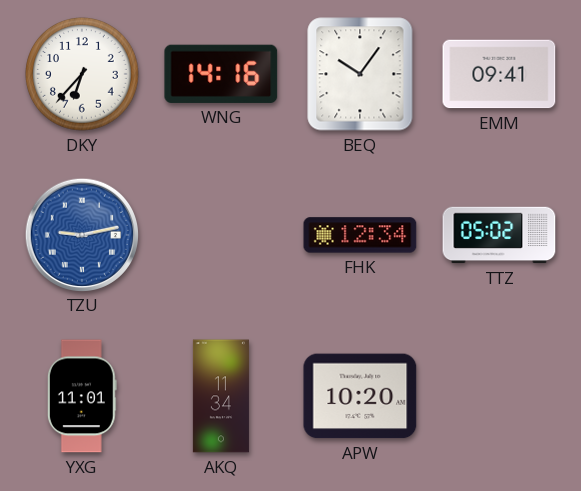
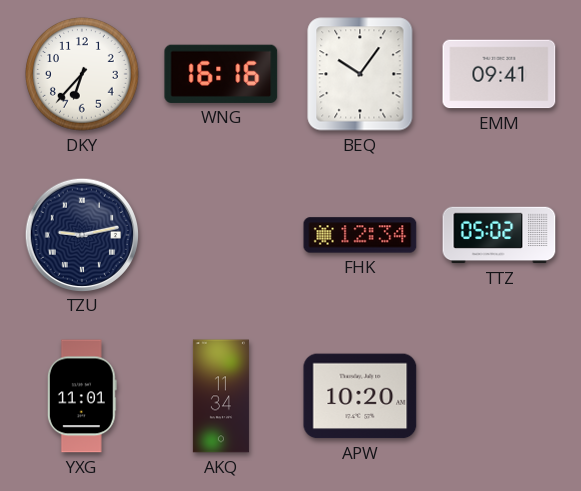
WNG: 14:16 -> 16:16
TZU dial: blue -> navy
